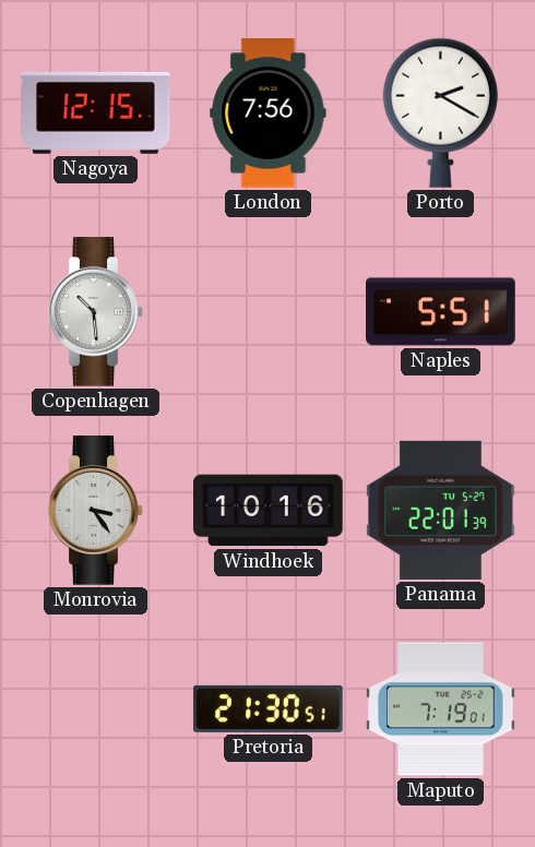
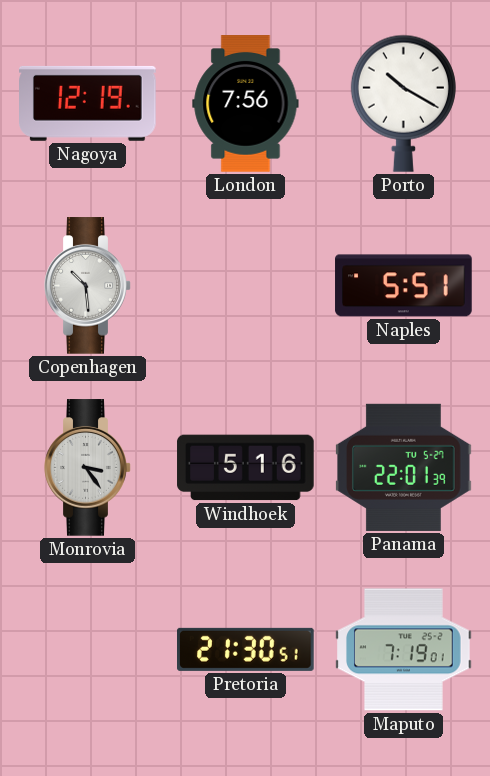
Nagoya: 12:15 -> 12:19
Porto: 2:20 -> 10:20
Windhoek: 10:16 -> 5:16
